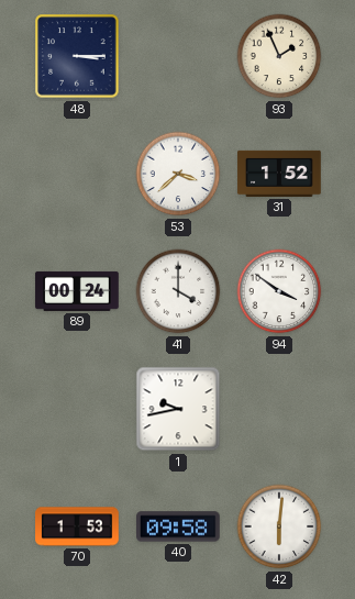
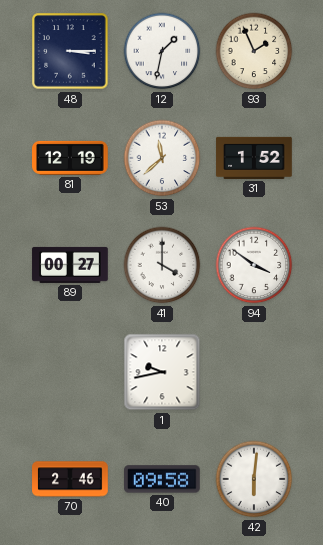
12: none -> 1:32
81: none -> 12:19
53: 3:38 -> 11:38
89: 00:24 -> 00:27
70: 1:53 -> 2:46
